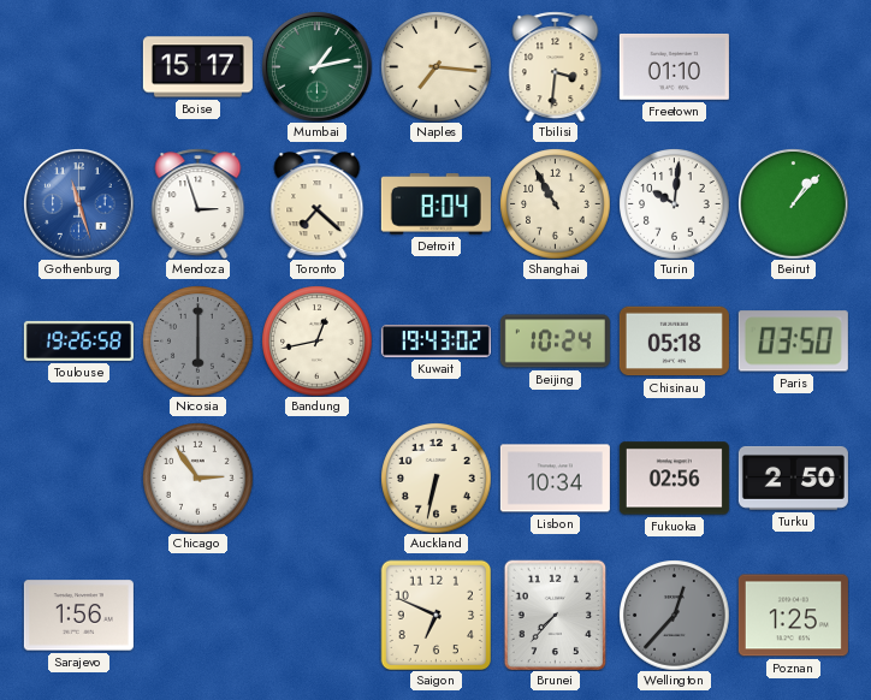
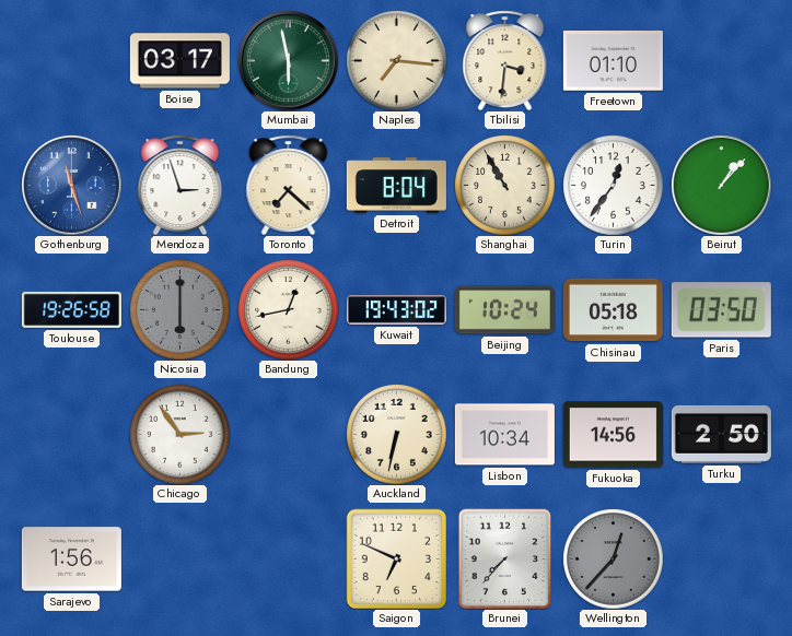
Boise: 15:17 -> 03:17
Mumbai: 1:13 -> 5:58
Turin: 10:01 -> 12:36
Fukuoka: 02:56 -> 14:56
Poznan: 1:25 -> none
